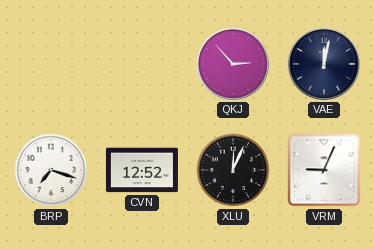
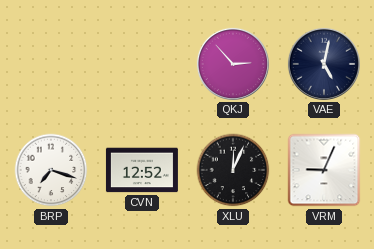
VAE: 12:02 -> 5:02
